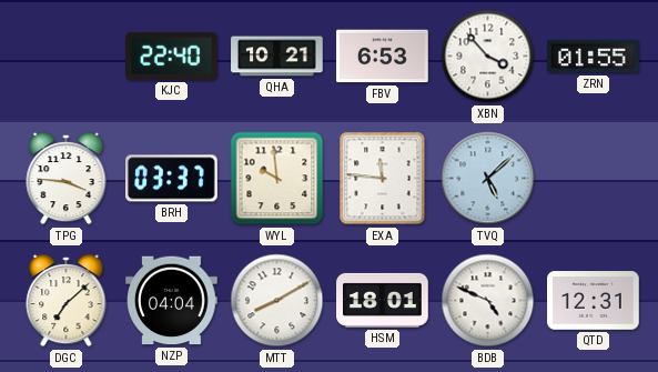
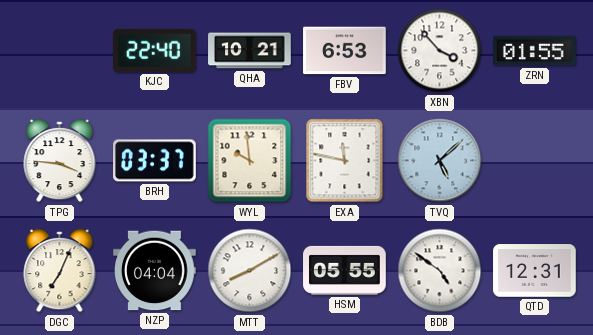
EXA: 11:46 -> 11:47
DGC: 7:08 -> 7:04
HSM: 18:01 -> 05:55
BDB: 4:49 -> 4:51
